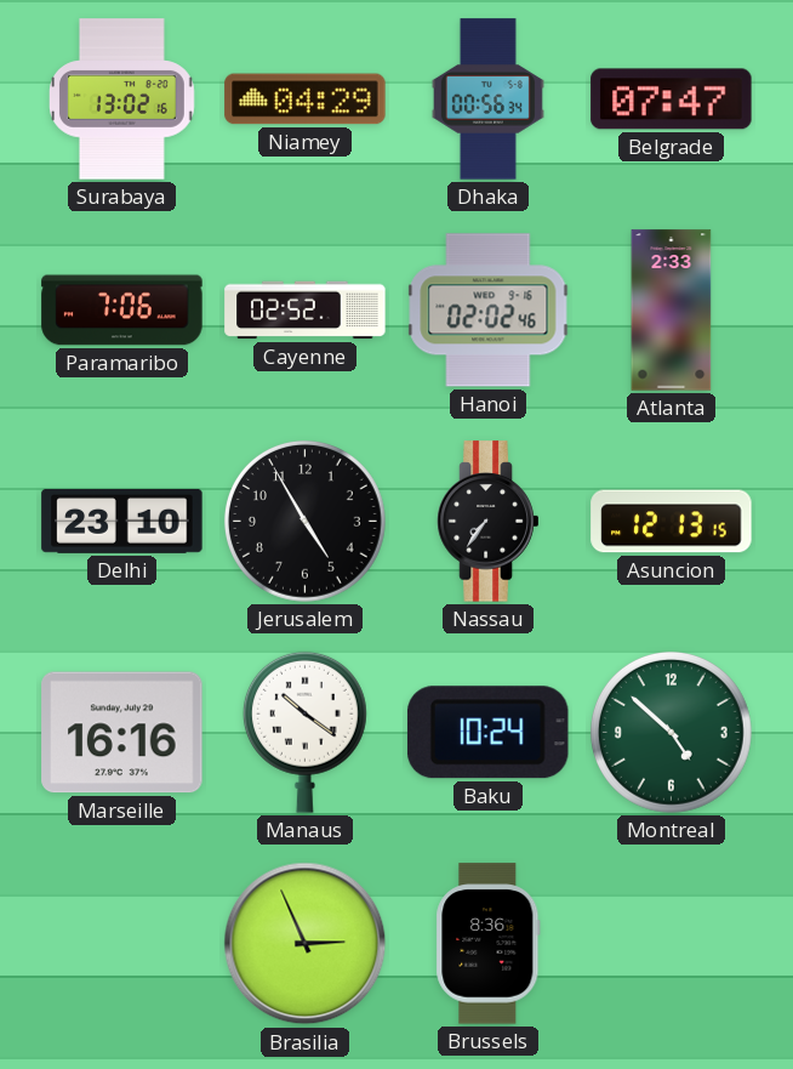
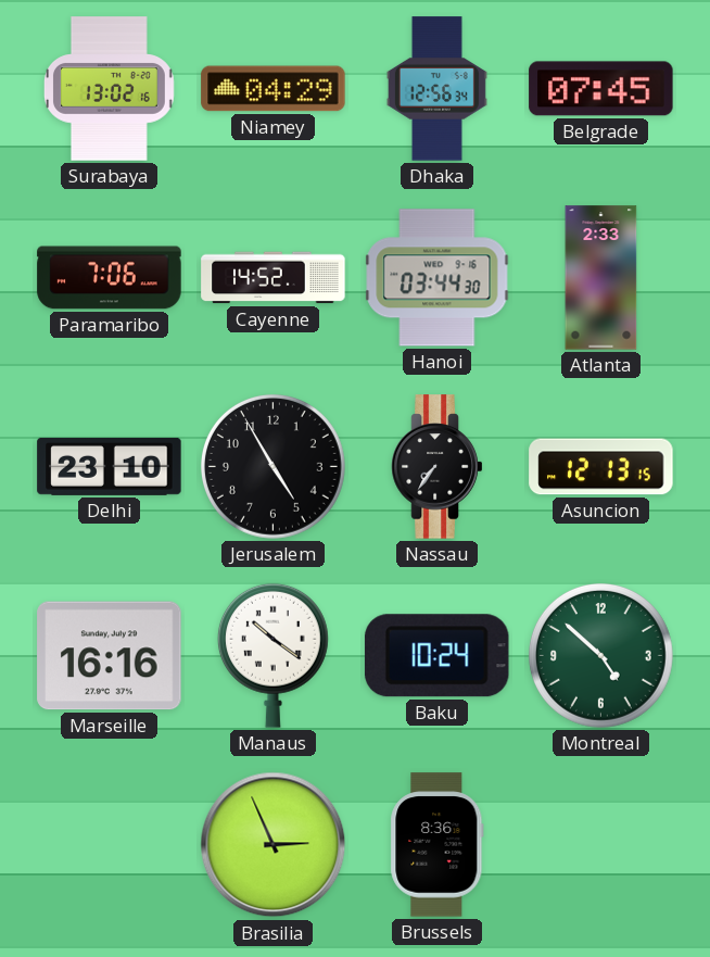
Dhaka: 00:56 -> 12:56
Belgrade: 07:47 -> 07:45
Cayenne: 02:52 -> 14:52
Hanoi: 02:02 -> 03:44
